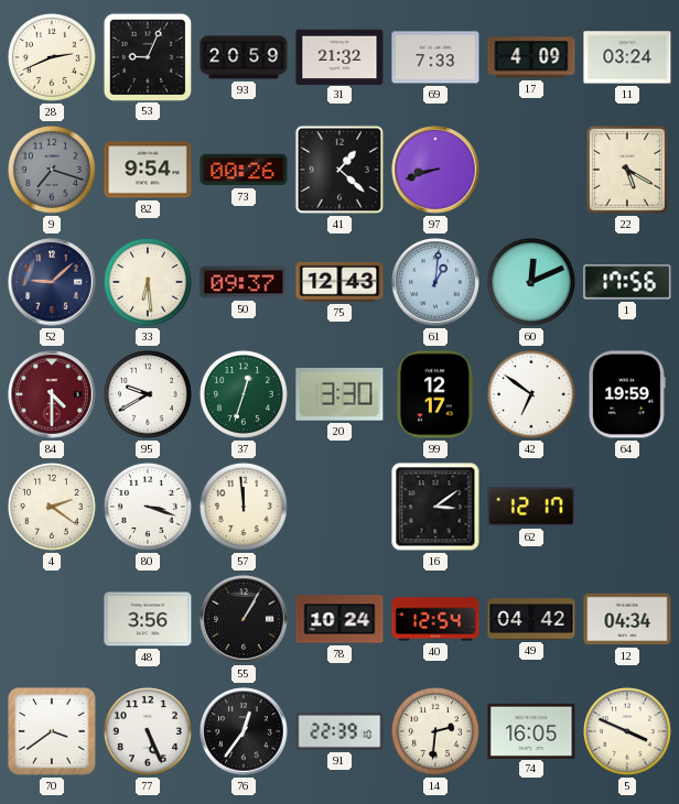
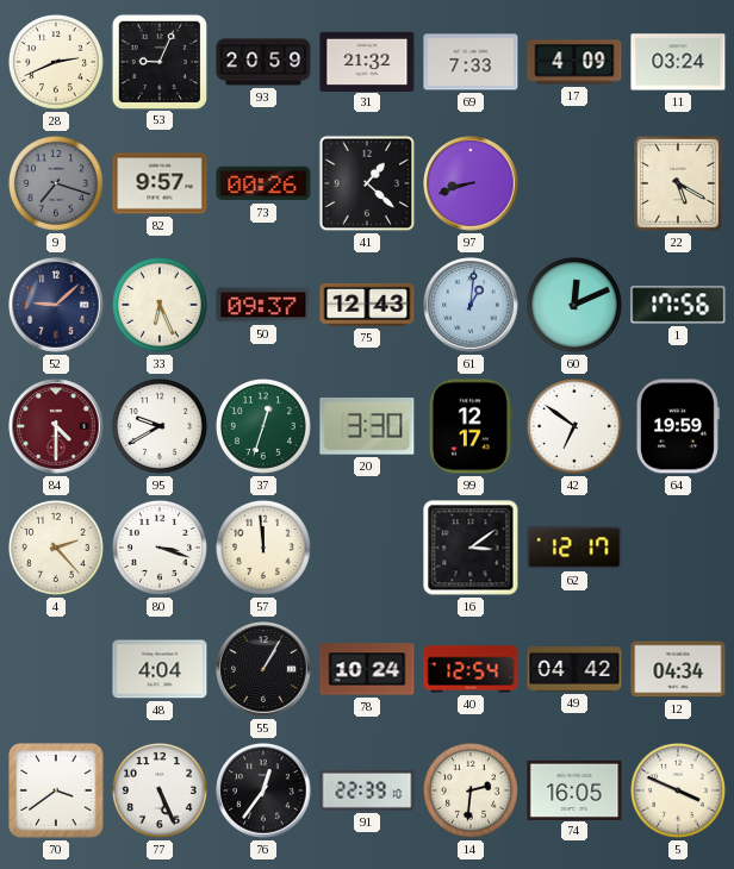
82: 9:54 -> 9:57
33: 6:29 -> 6:26
4: 2:21 -> 2:23
48: 3:56 -> 4:04
